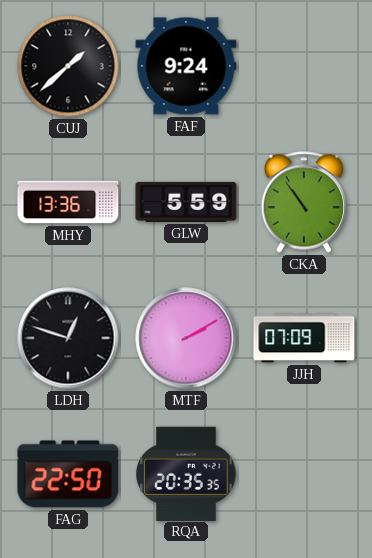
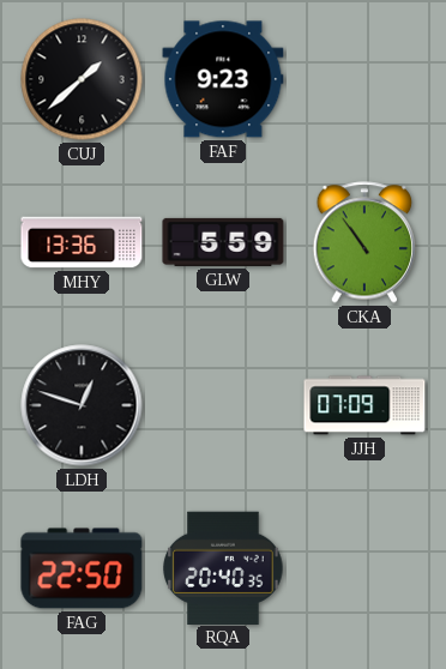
FAF: 9:24 -> 9:23
MTF: 2:10 -> none
RQA: 20:35 -> 20:40
